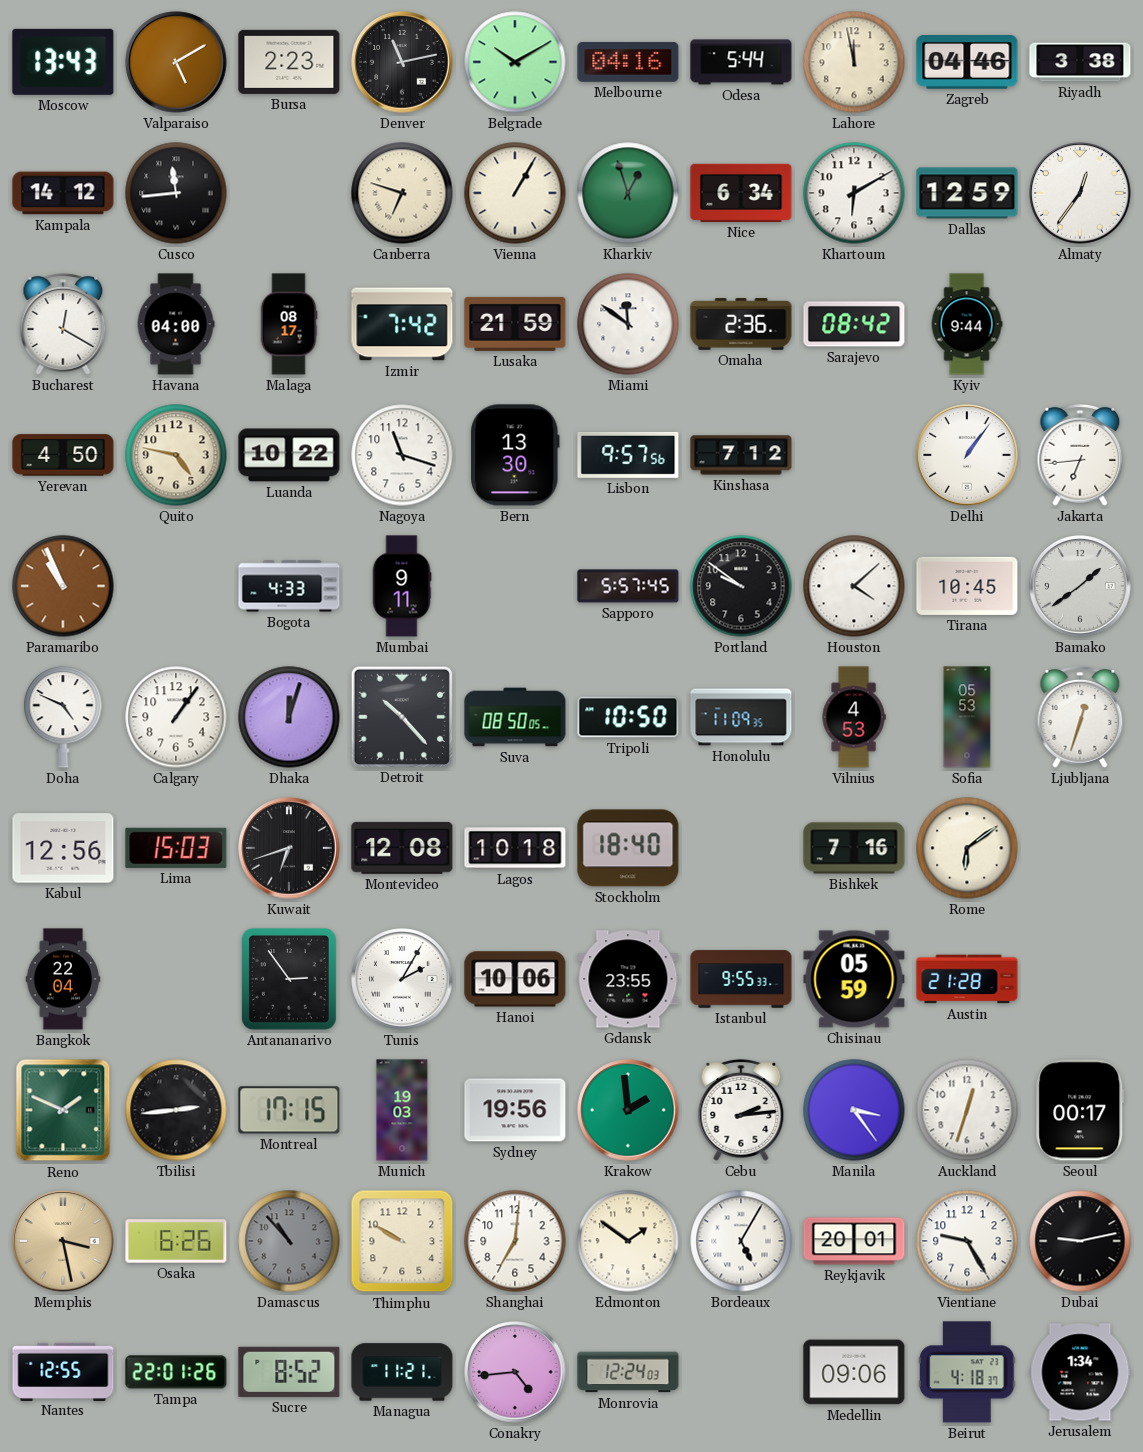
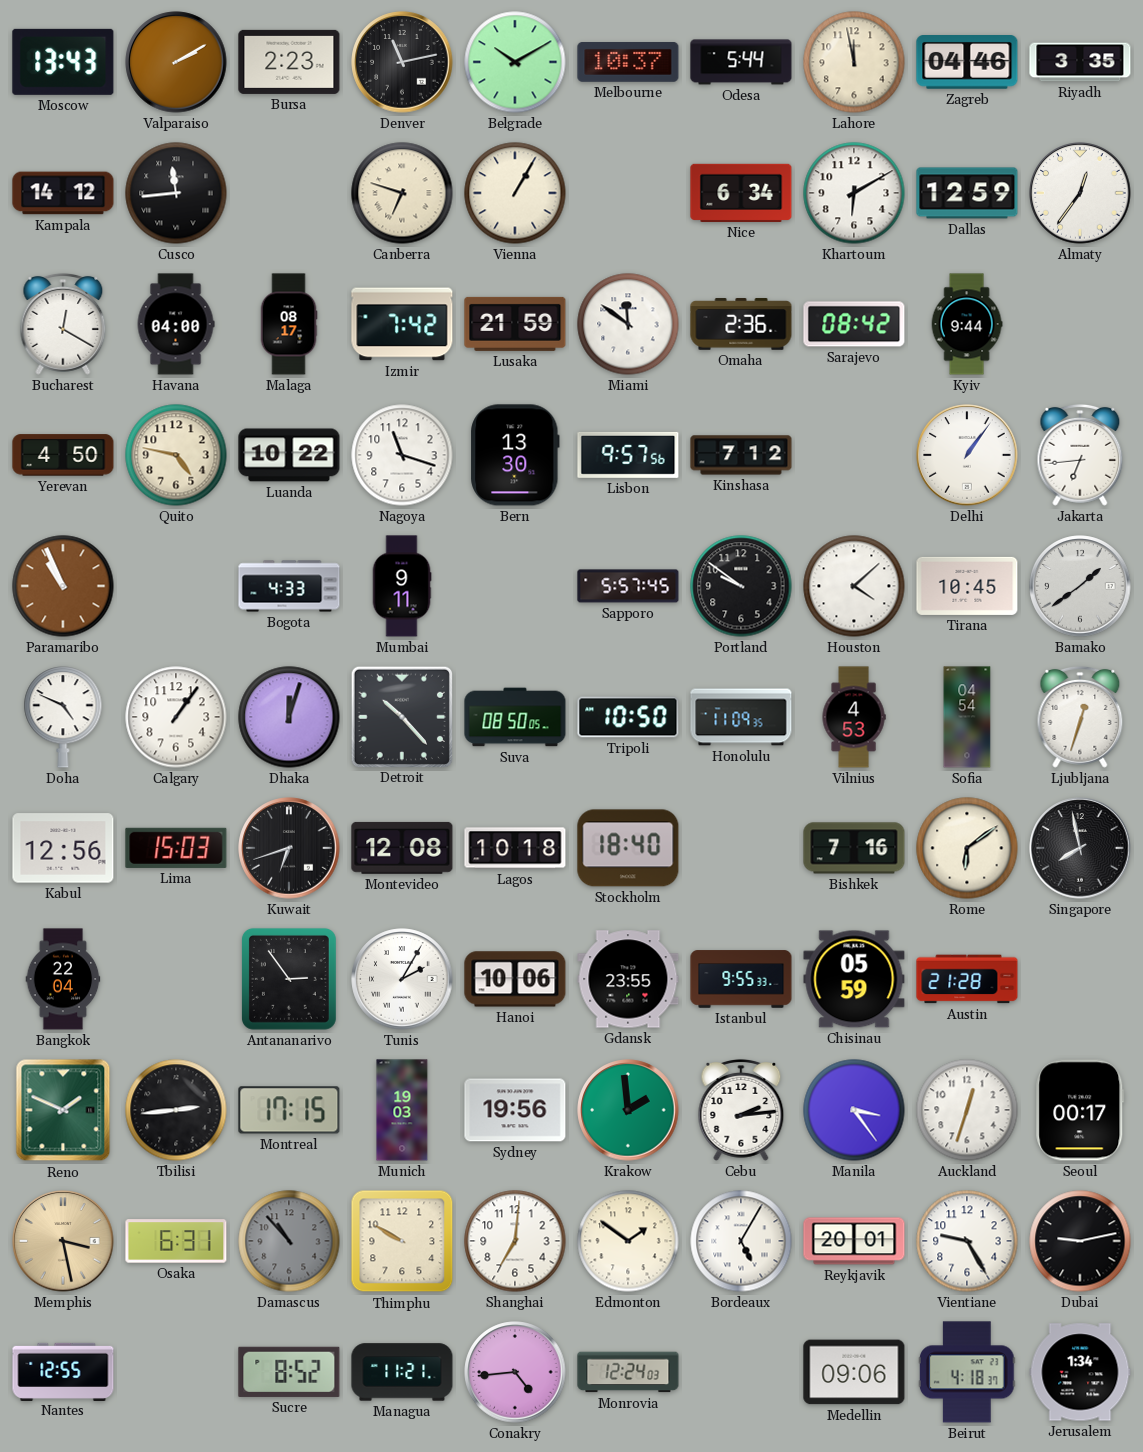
Valparaiso: 5:10 -> 2:10
Melbourne: 04:16 -> 10:37
Riyadh: 3:38 -> 3:35
Kharkiv: 12:57 -> none
Sofia: 05:53 -> 04:54
Singapore: none -> 7:58
Osaka: 6:26 -> 6:31
Tampa: 22:01 -> none
